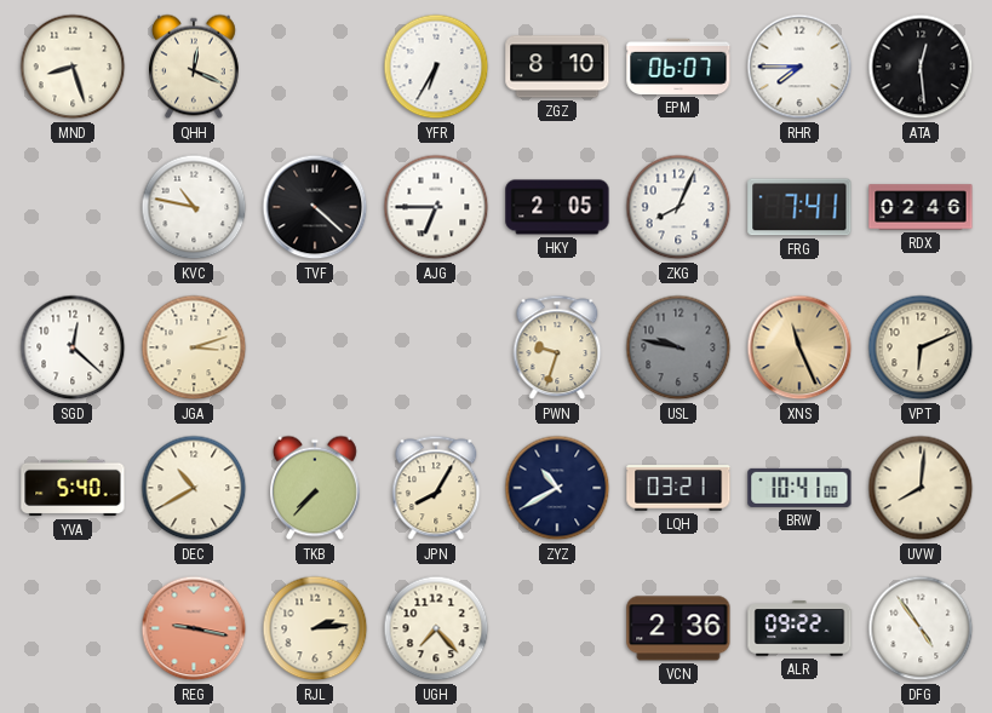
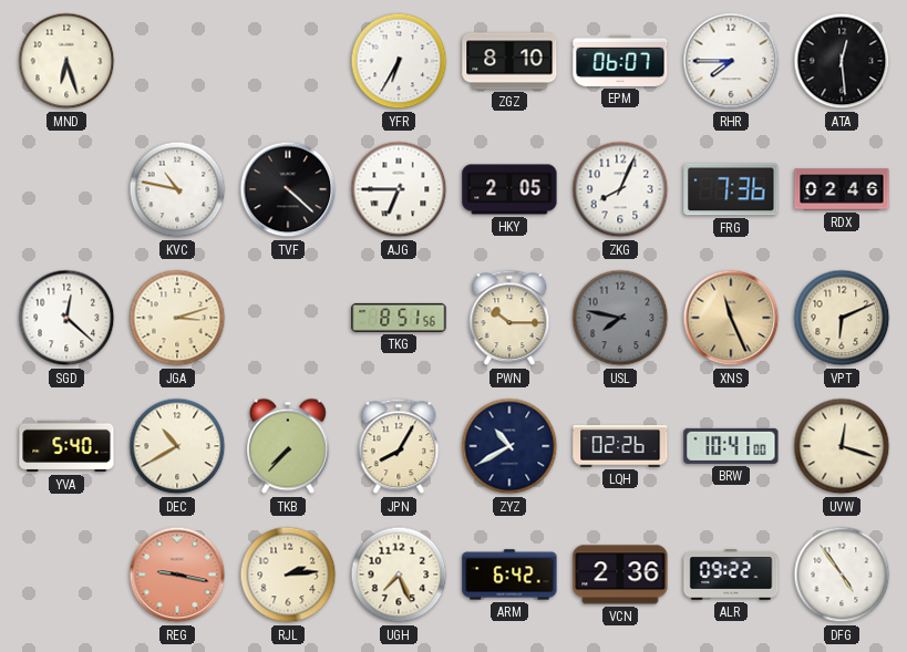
MND: 8:27 -> 6:27
QHH: 12:19 -> none
FRG: 7:41 -> 7:36
TKG: none -> 8:51
PWN: 9:33 -> 10:15
USL: 9:47 -> 7:47
LQH: 03:21 -> 02:26
UVW: 8:01 -> 12:18
UGH: 7:23 -> 7:26
ARM: none -> 6:42
